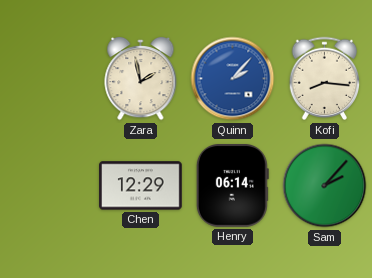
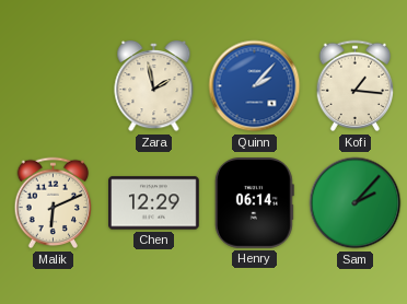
Kofi: 8:16 -> 1:16
Malik: none -> 6:11
